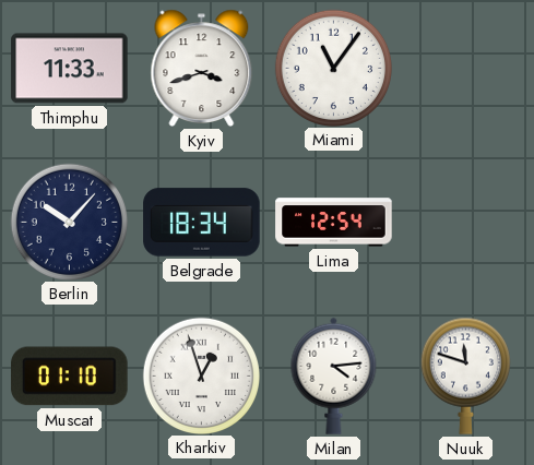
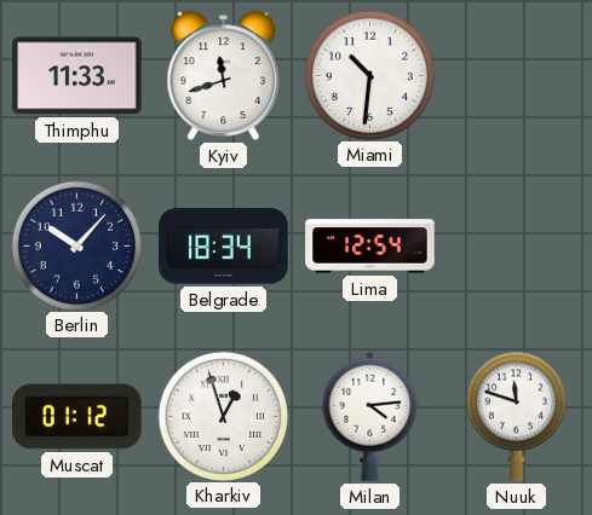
Kyiv: 3:42 -> 11:42
Miami: 11:06 -> 10:31
Muscat: 01:10 -> 01:12
